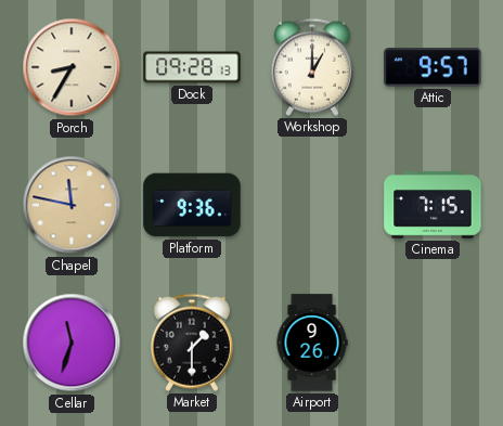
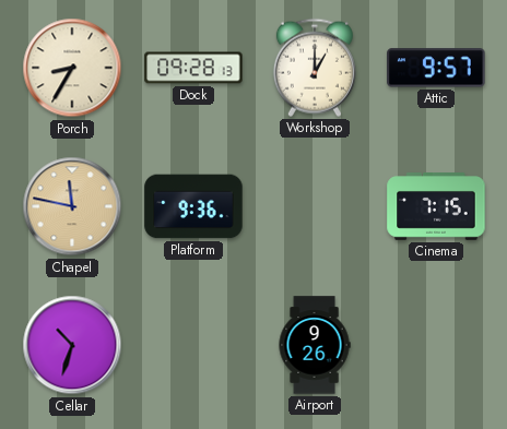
Cellar: 11:33 -> 10:33
Market: 1:30 -> none
